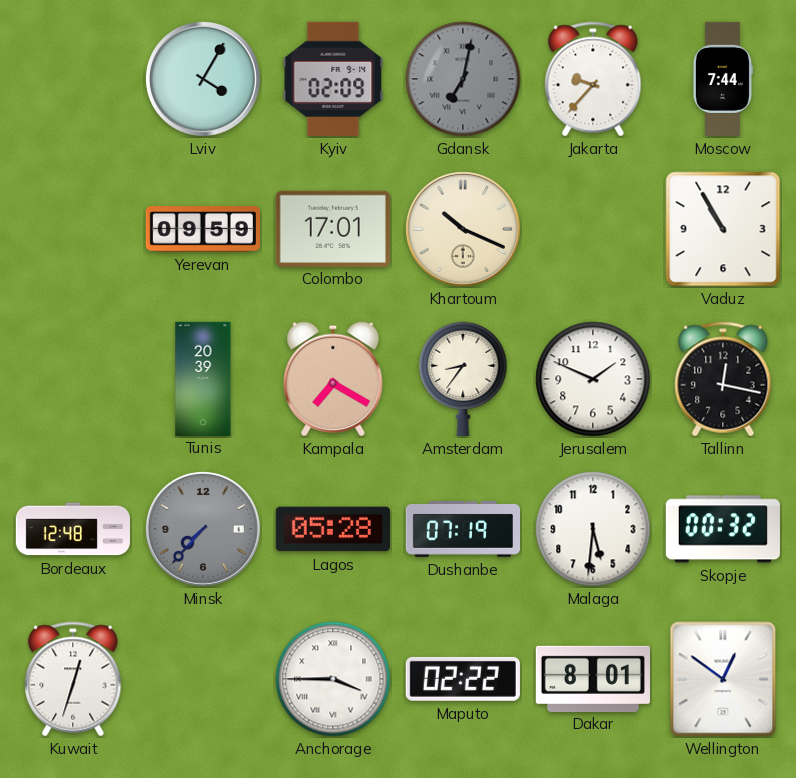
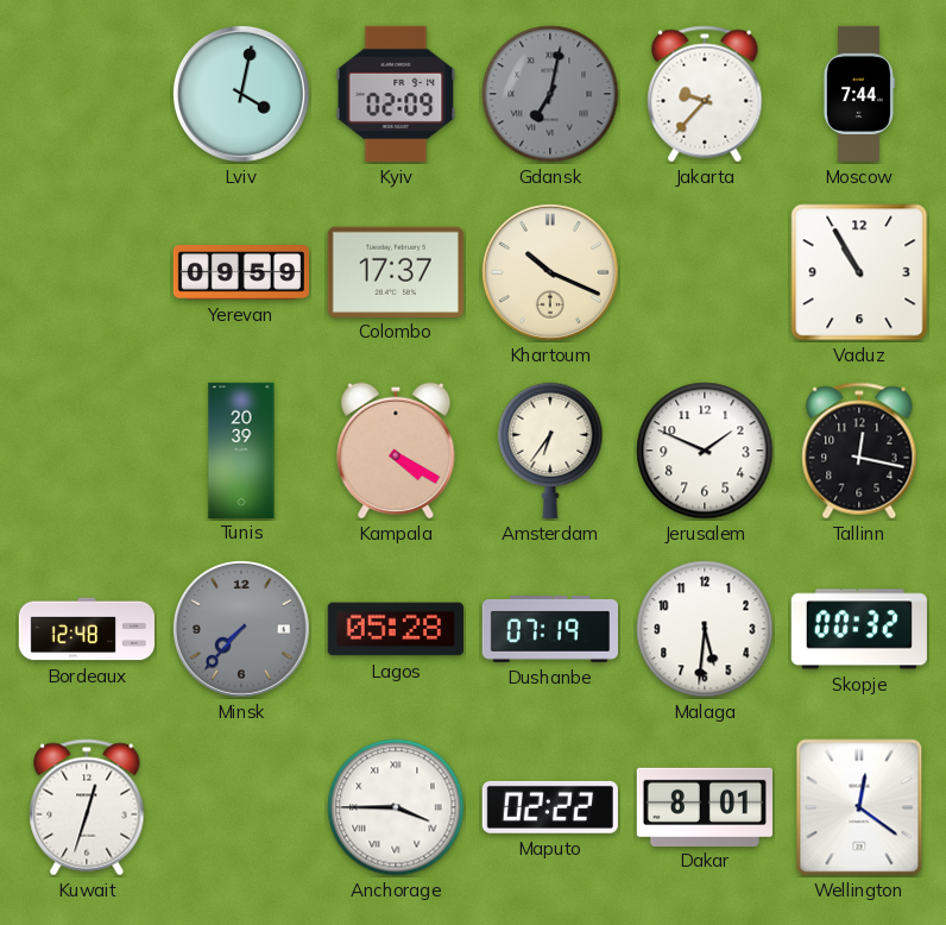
Lviv: 4:05 -> 4:02
Colombo: 17:01 -> 17:37
Kampala: 7:20 -> 4:20
Amsterdam: 8:36 -> 6:36
Wellington: 12:51 -> 12:21
